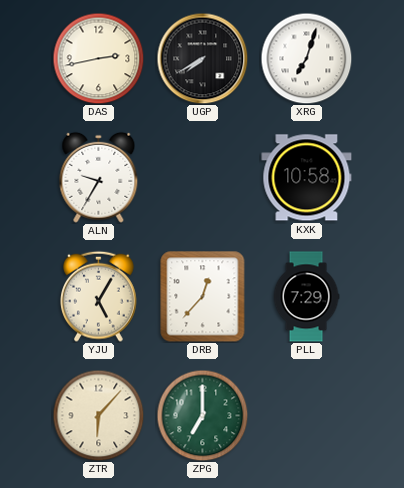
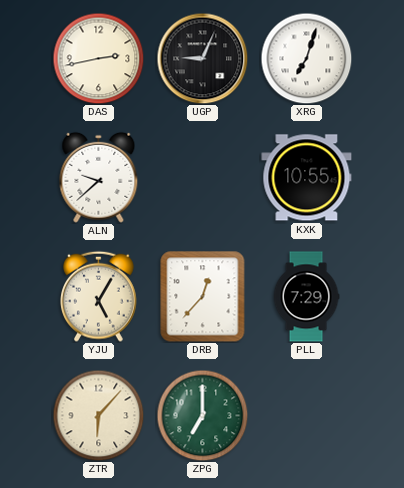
UGP: 7:40 -> 9:04
ALN: 9:35 -> 9:38
KXK: 10:58 -> 10:55
